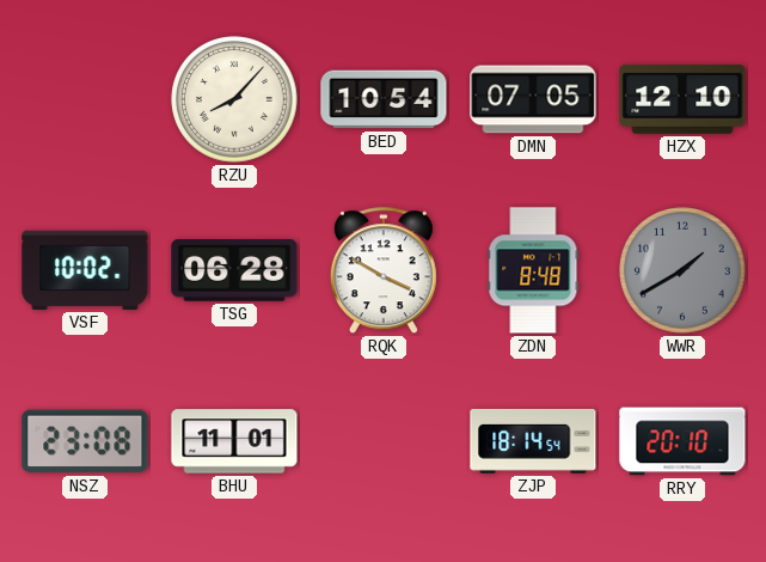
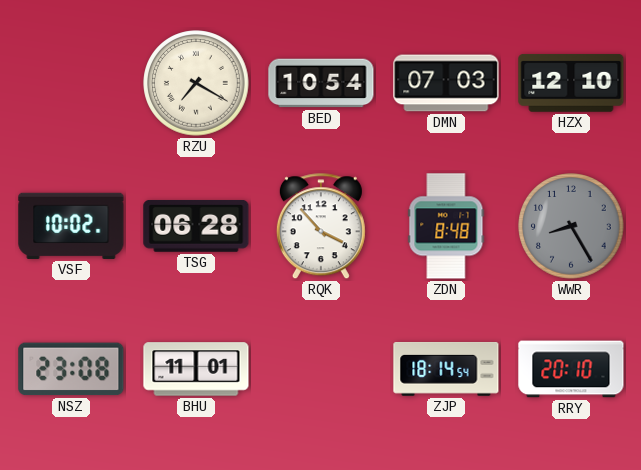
RZU: 8:07 -> 7:20
DMN: 07:05 -> 07:03
RQK: 3:50 -> 3:53
WWR: 1:40 -> 8:25
